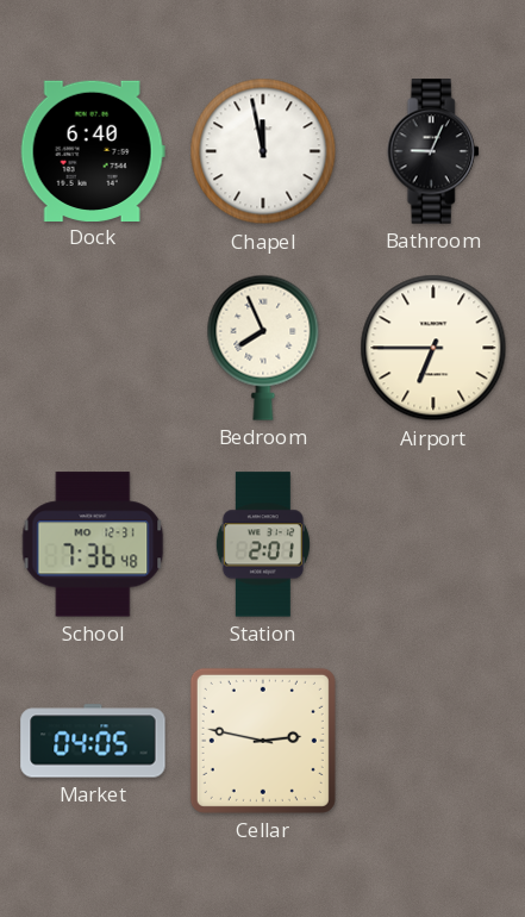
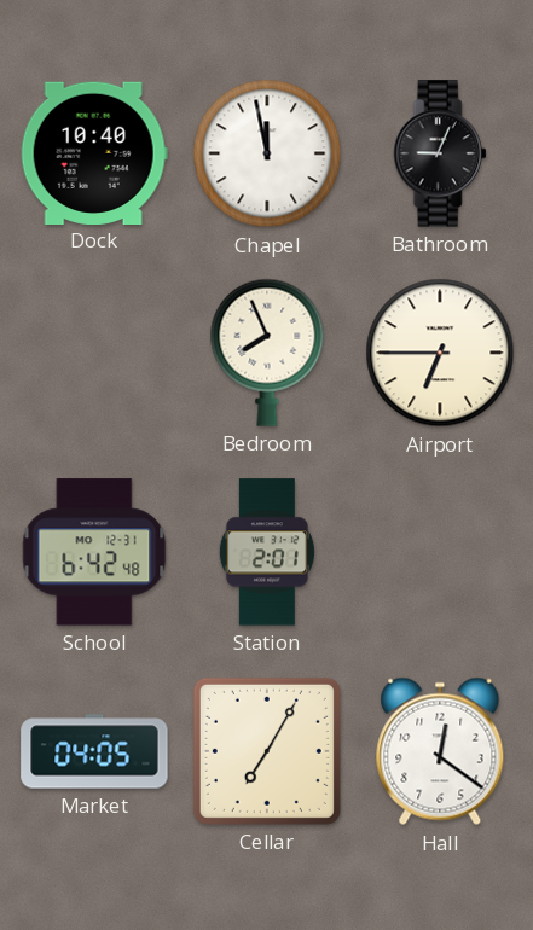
Dock: 6:40 -> 10:40
School: 7:36 -> 6:42
Cellar: 2:47 -> 7:05
Hall: none -> 12:21
